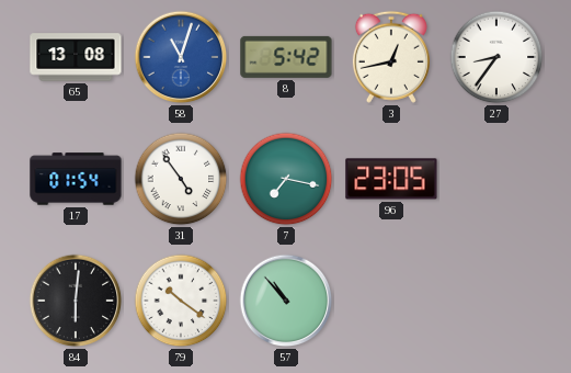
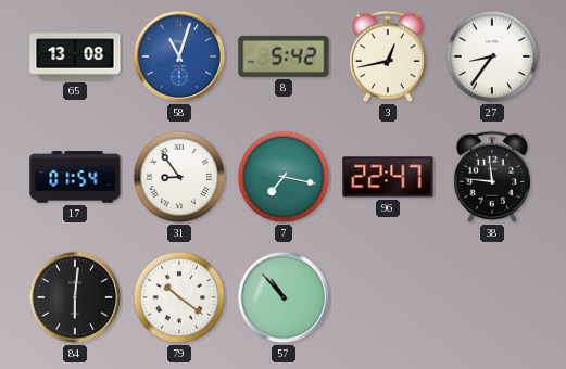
31: 4:54 -> 8:54
96: 23:05 -> 22:47
38: none -> 11:46
